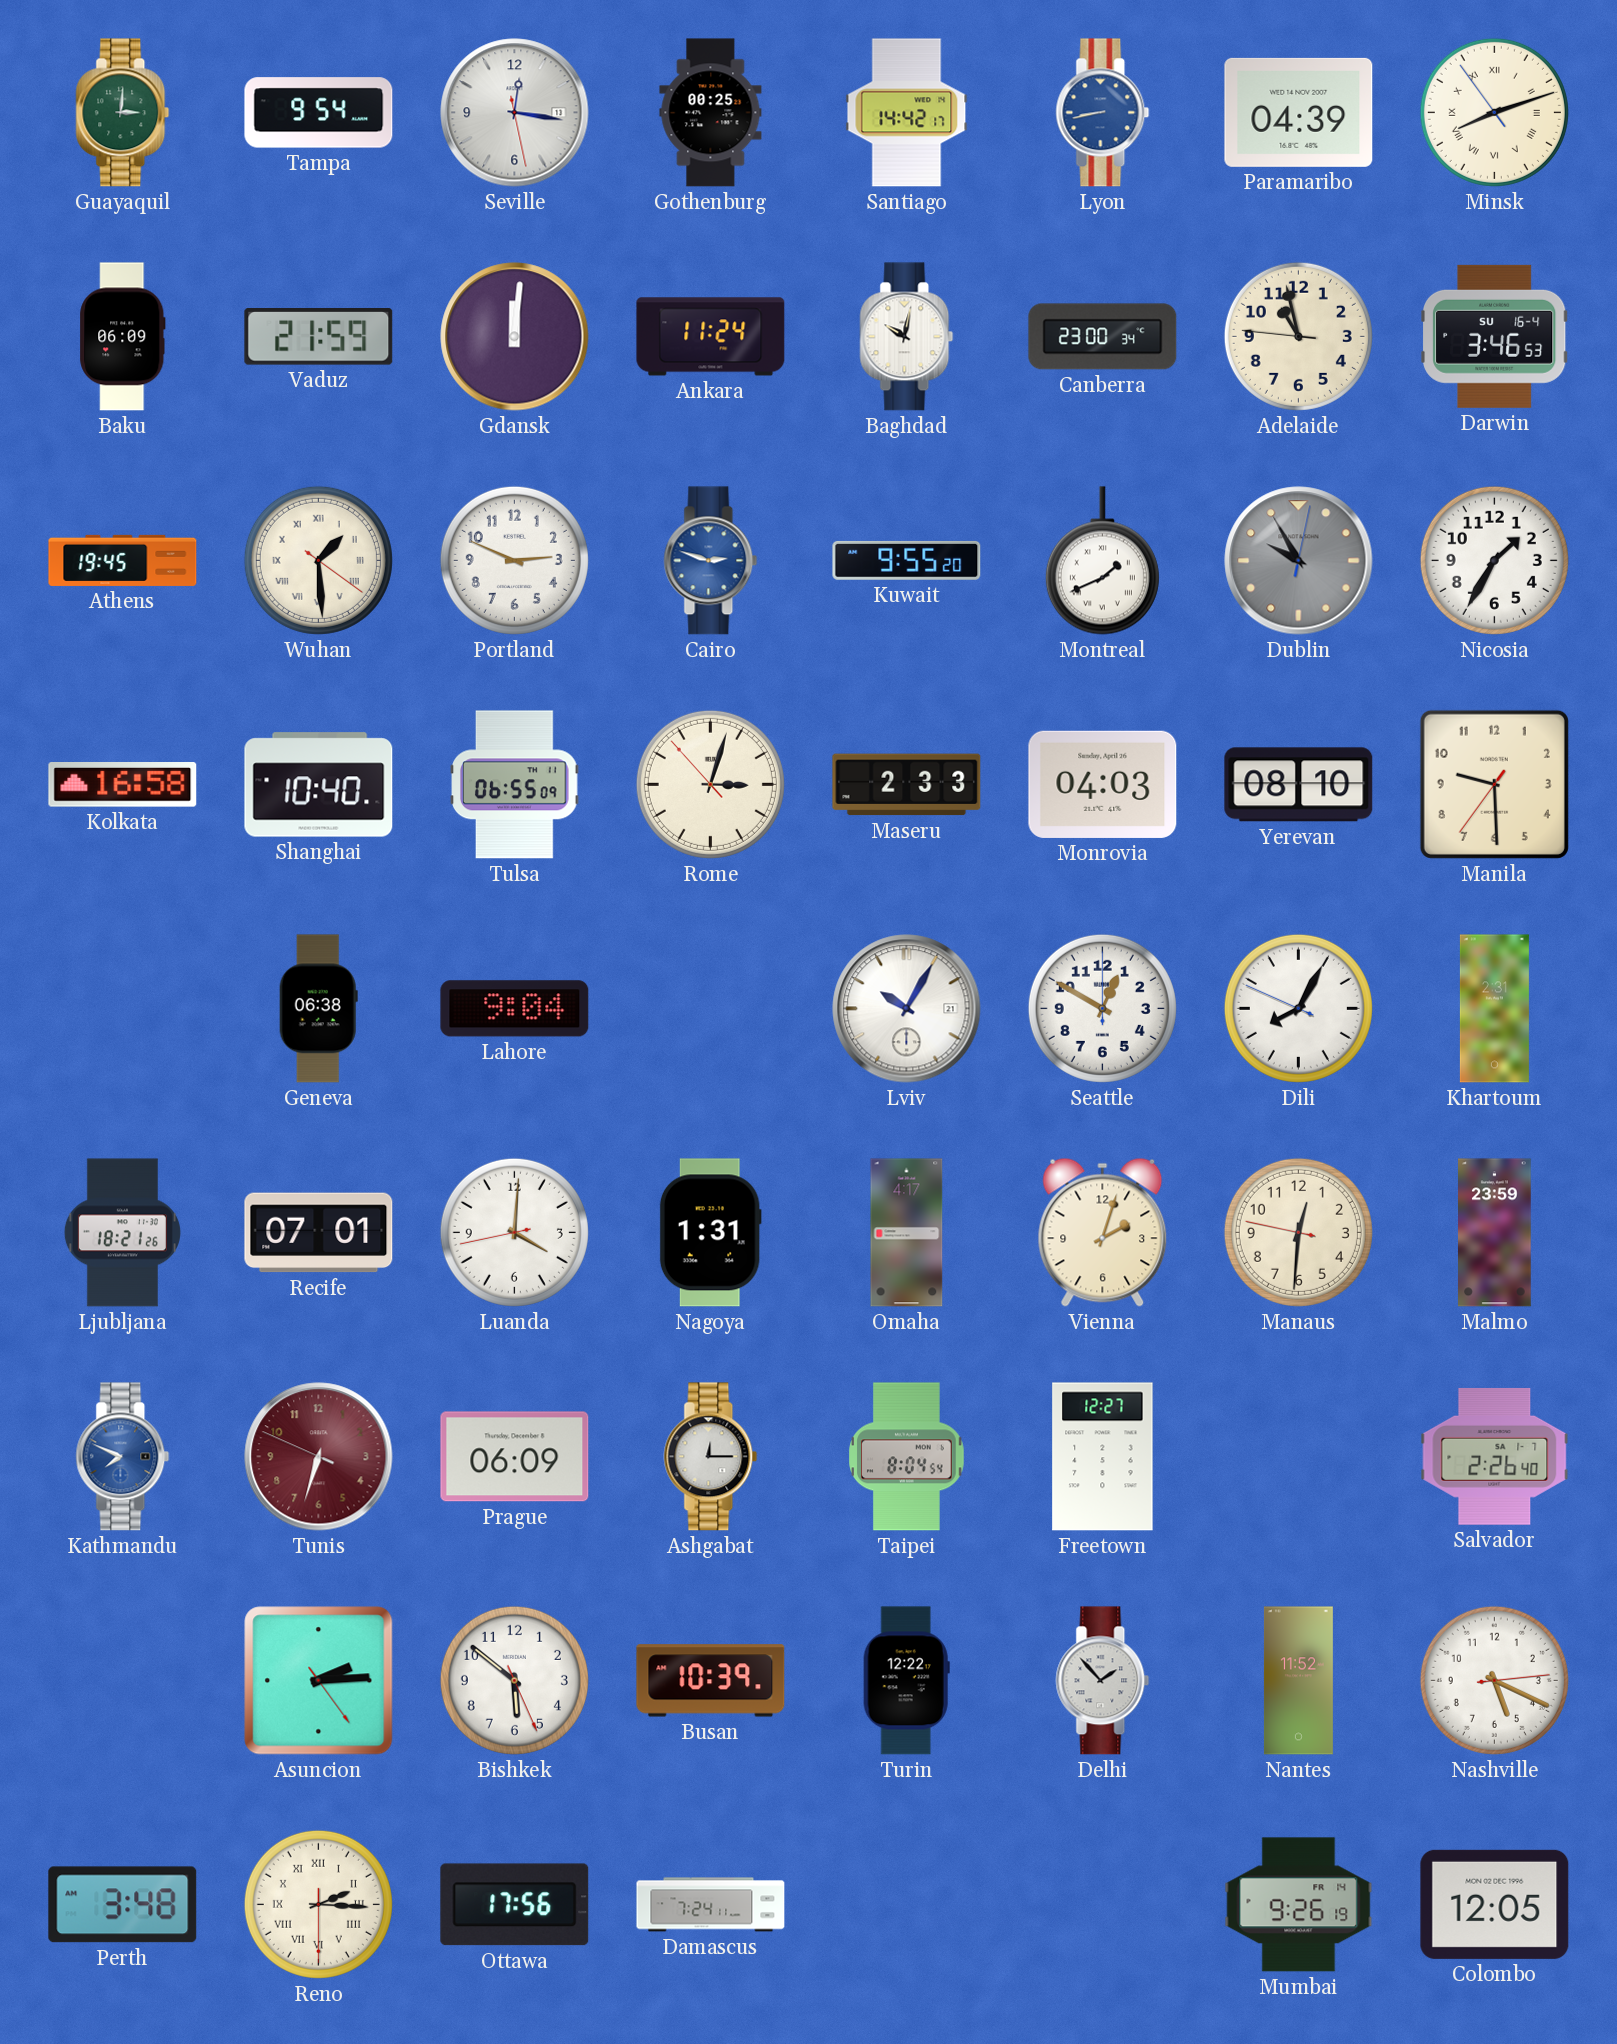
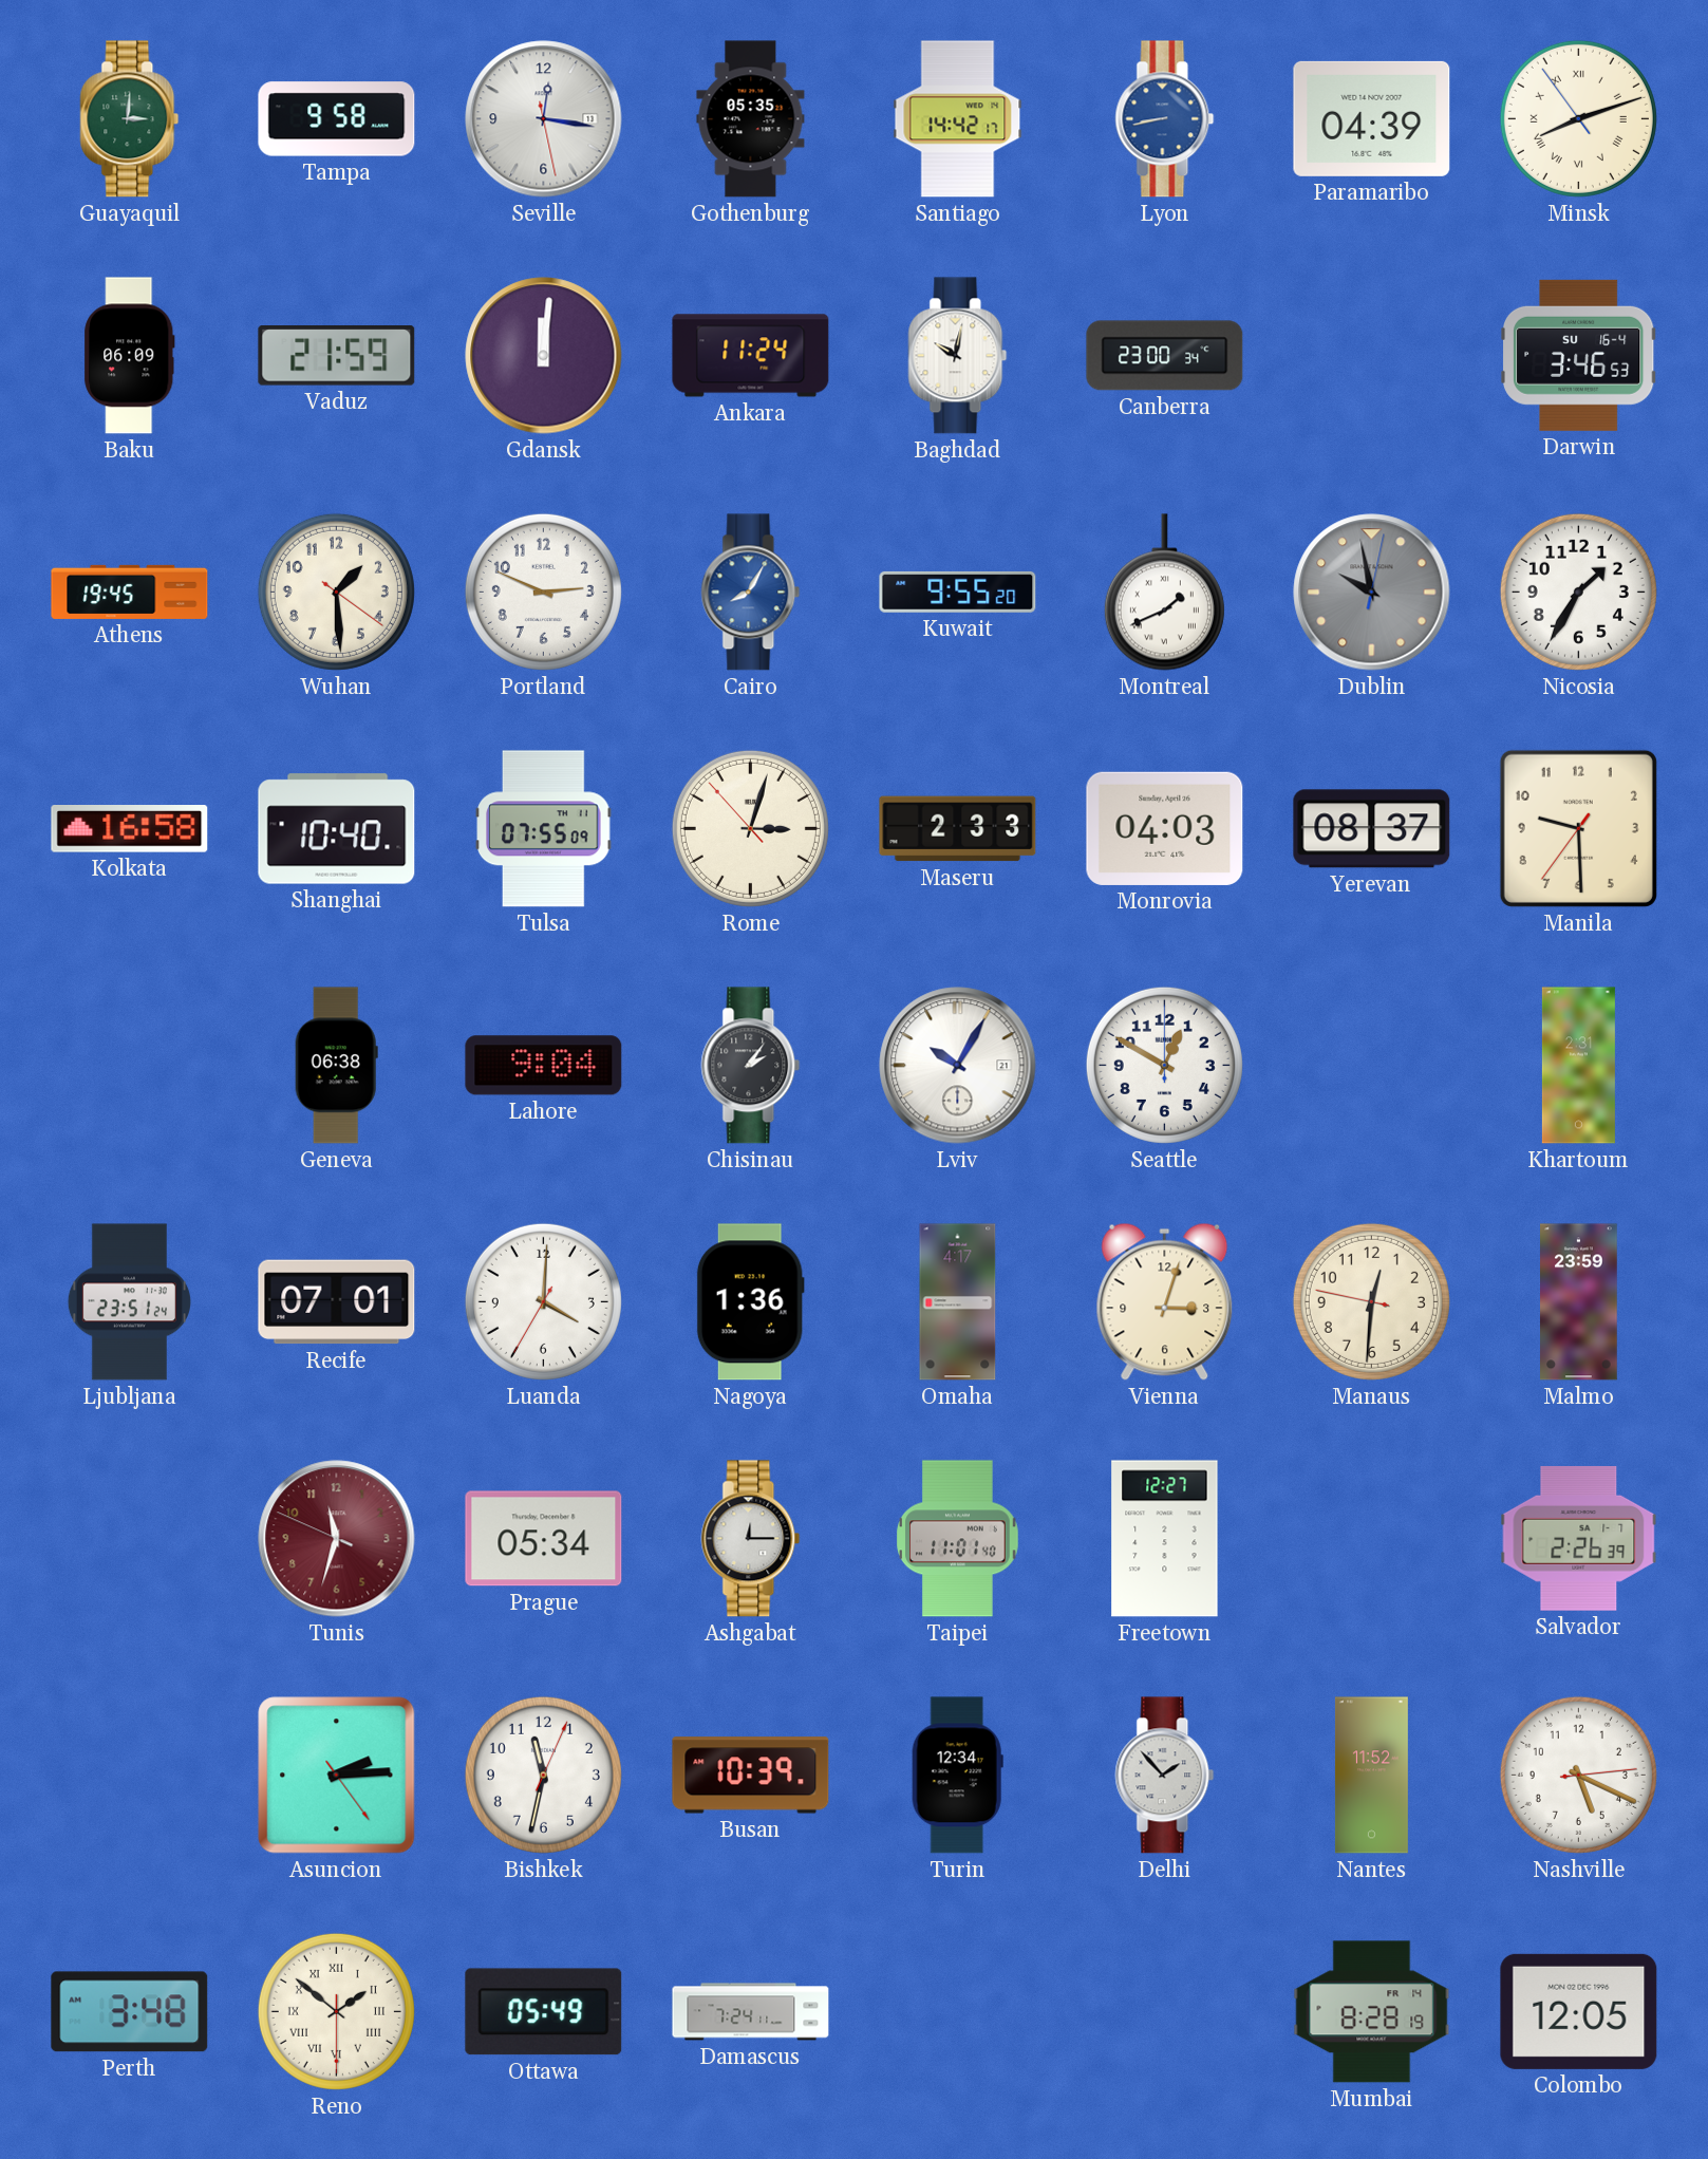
Tampa: 9:54 -> 9:58
Gothenburg: 00:25 -> 05:35
Adelaide: 10:57 -> none
Wuhan numerals: Roman -> Arabic
Cairo: 2:48 -> 8:05
Dublin: 9:55 -> 9:58
Tulsa: 06:55 -> 07:55
Yerevan: 08:10 -> 08:37
Chisinau: none -> 2:06
Dili: 8:04 -> none
Ljubljana: 18:21 -> 23:51
Luanda: 4:00:43 -> 4:00:35
Nagoya: 1:31 -> 1:36
Vienna: 2:03 -> 3:03
Kathmandu: 7:49 -> none
Tunis: 6:32 -> 11:32
Prague: 06:09 -> 05:34
Taipei: 8:04 -> 11:01
Salvador: 2:26:40 -> 2:26:39
Bishkek: 5:51 -> 11:32
Turin: 12:22 -> 12:34
Reno: 2:15 -> 1:51
Ottawa: 17:56 -> 05:49
Mumbai: 9:26 -> 8:28
